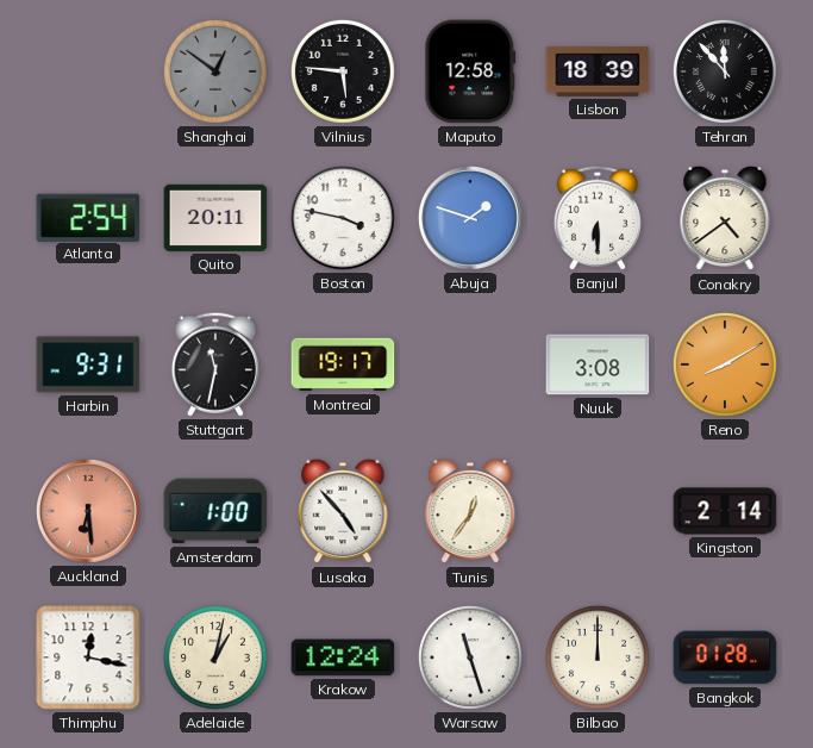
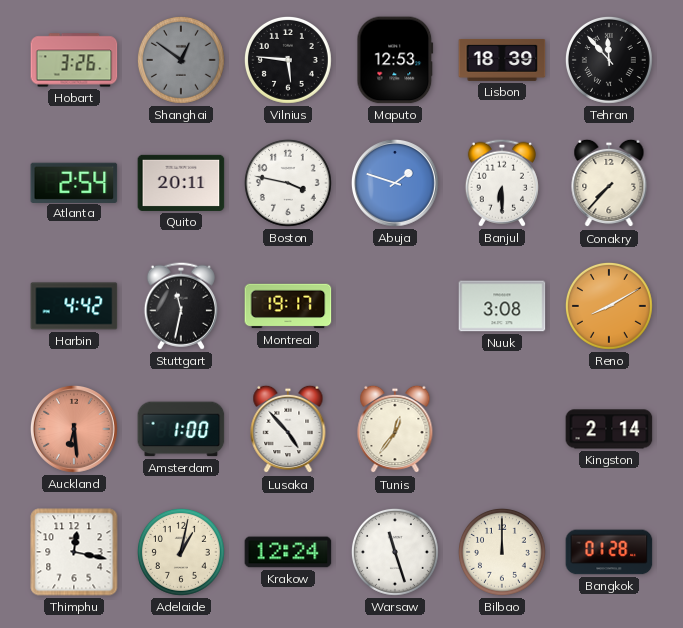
Hobart: none -> 3:26
Maputo: 12:58 -> 12:53
Conakry: 4:39 -> 7:37
Harbin: 9:31 -> 4:42
